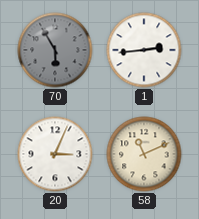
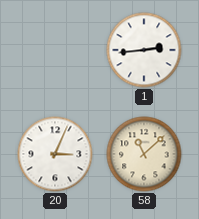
70: 5:55 -> none
58: 11:11 -> 11:08
